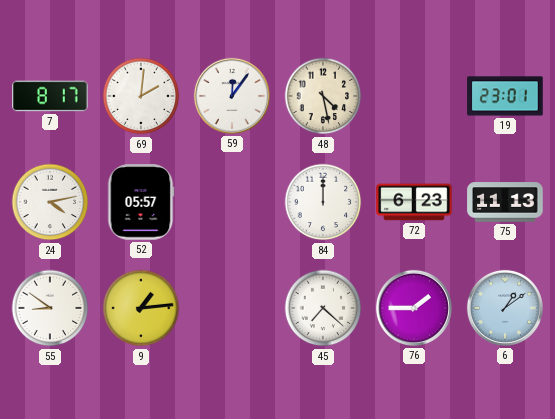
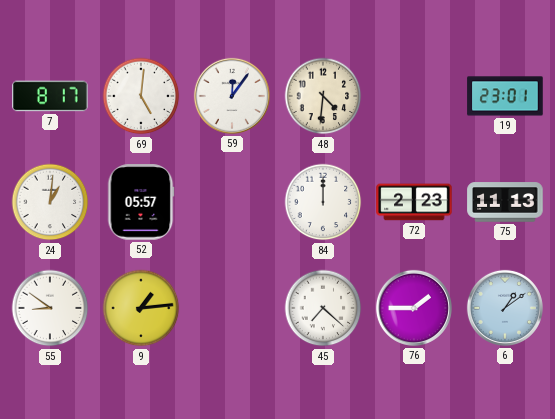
69: 2:01 -> 5:01
48: 4:28 -> 4:31
24: 4:13 -> 1:01
72: 6:23 -> 2:23
